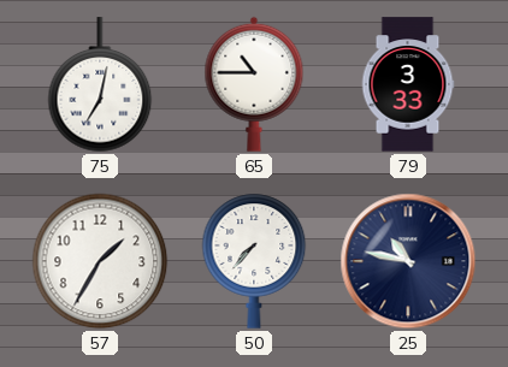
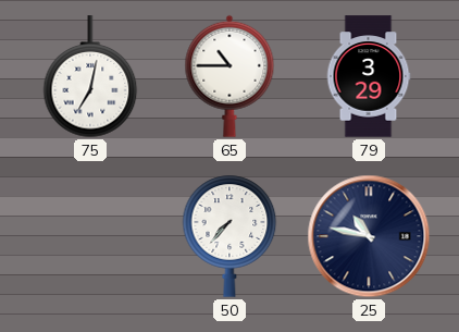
79: 3:33 -> 3:29
57: 1:35 -> none
